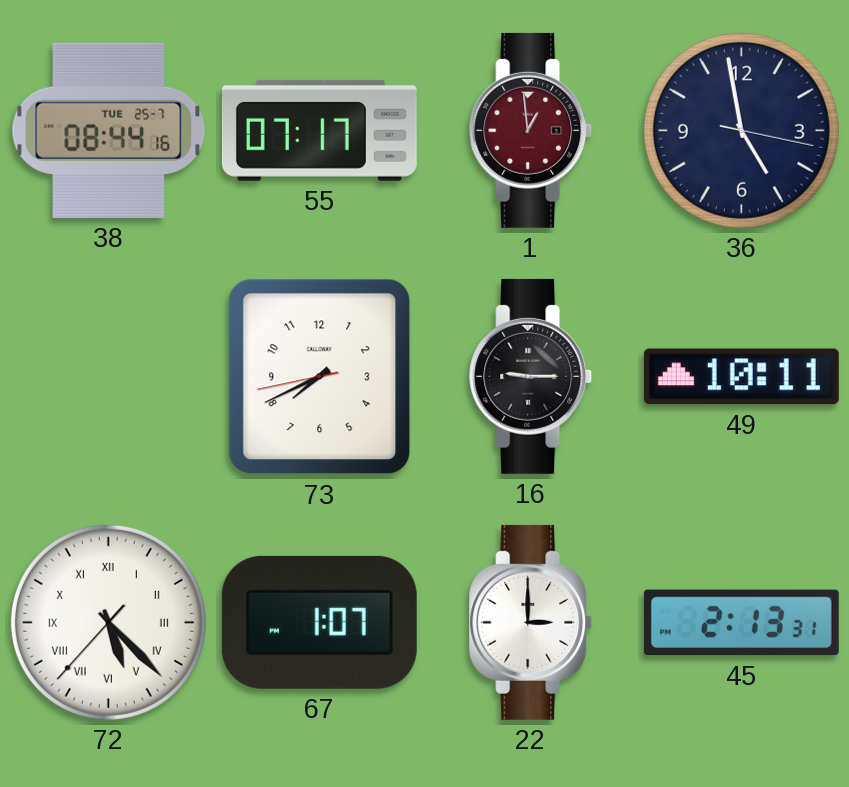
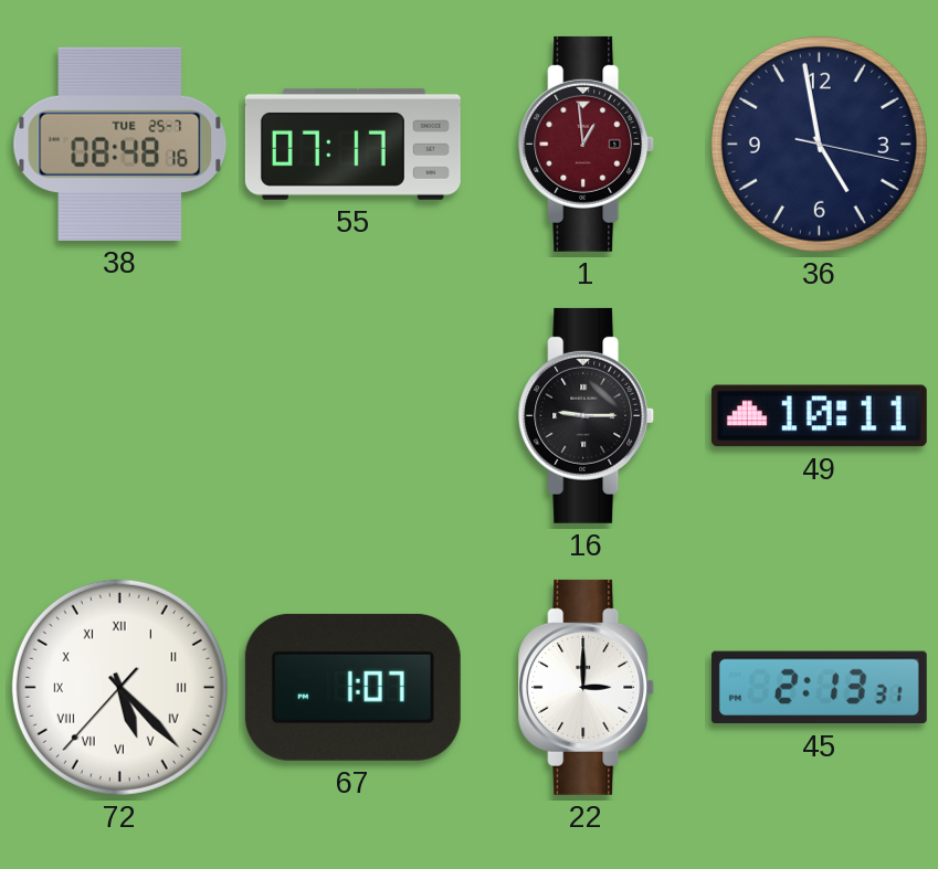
38: 08:44 -> 08:48
73: 7:40 -> none
